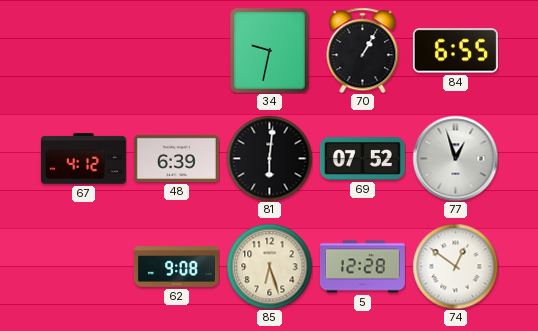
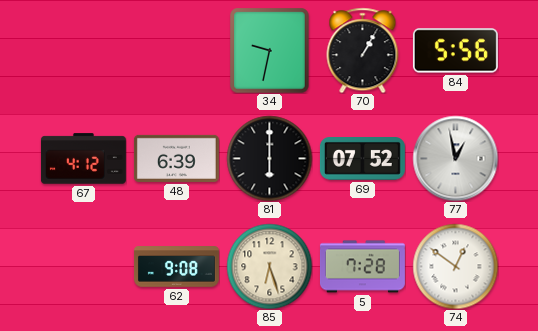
84: 6:55 -> 5:56
81: 6:01 -> 6:00
77: 12:57 -> 12:58
5: 12:28 -> 7:28
